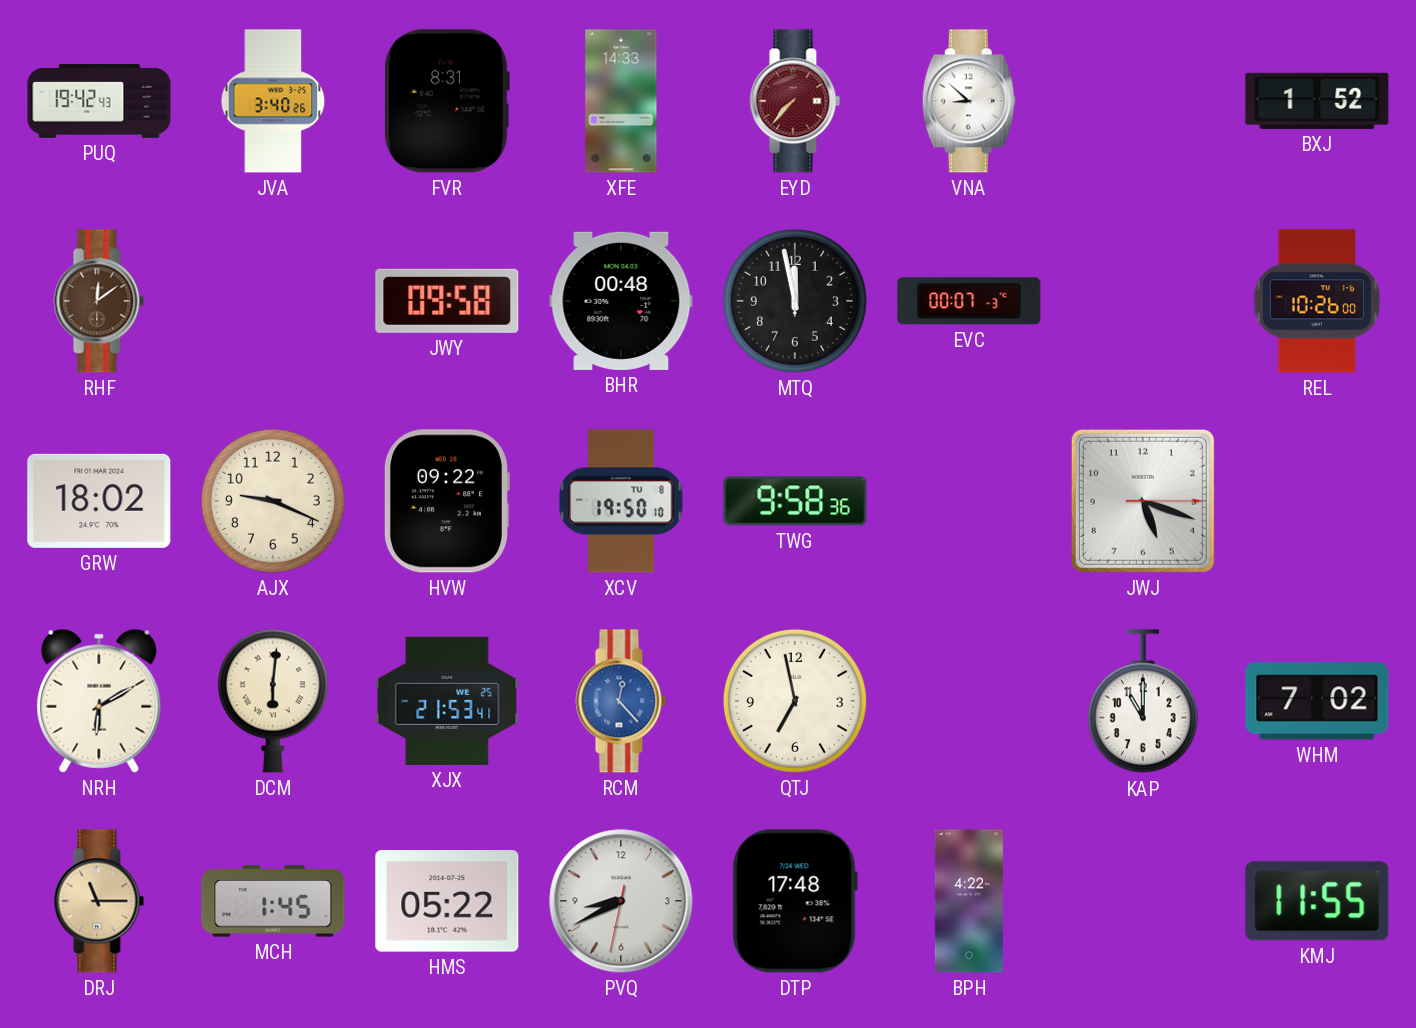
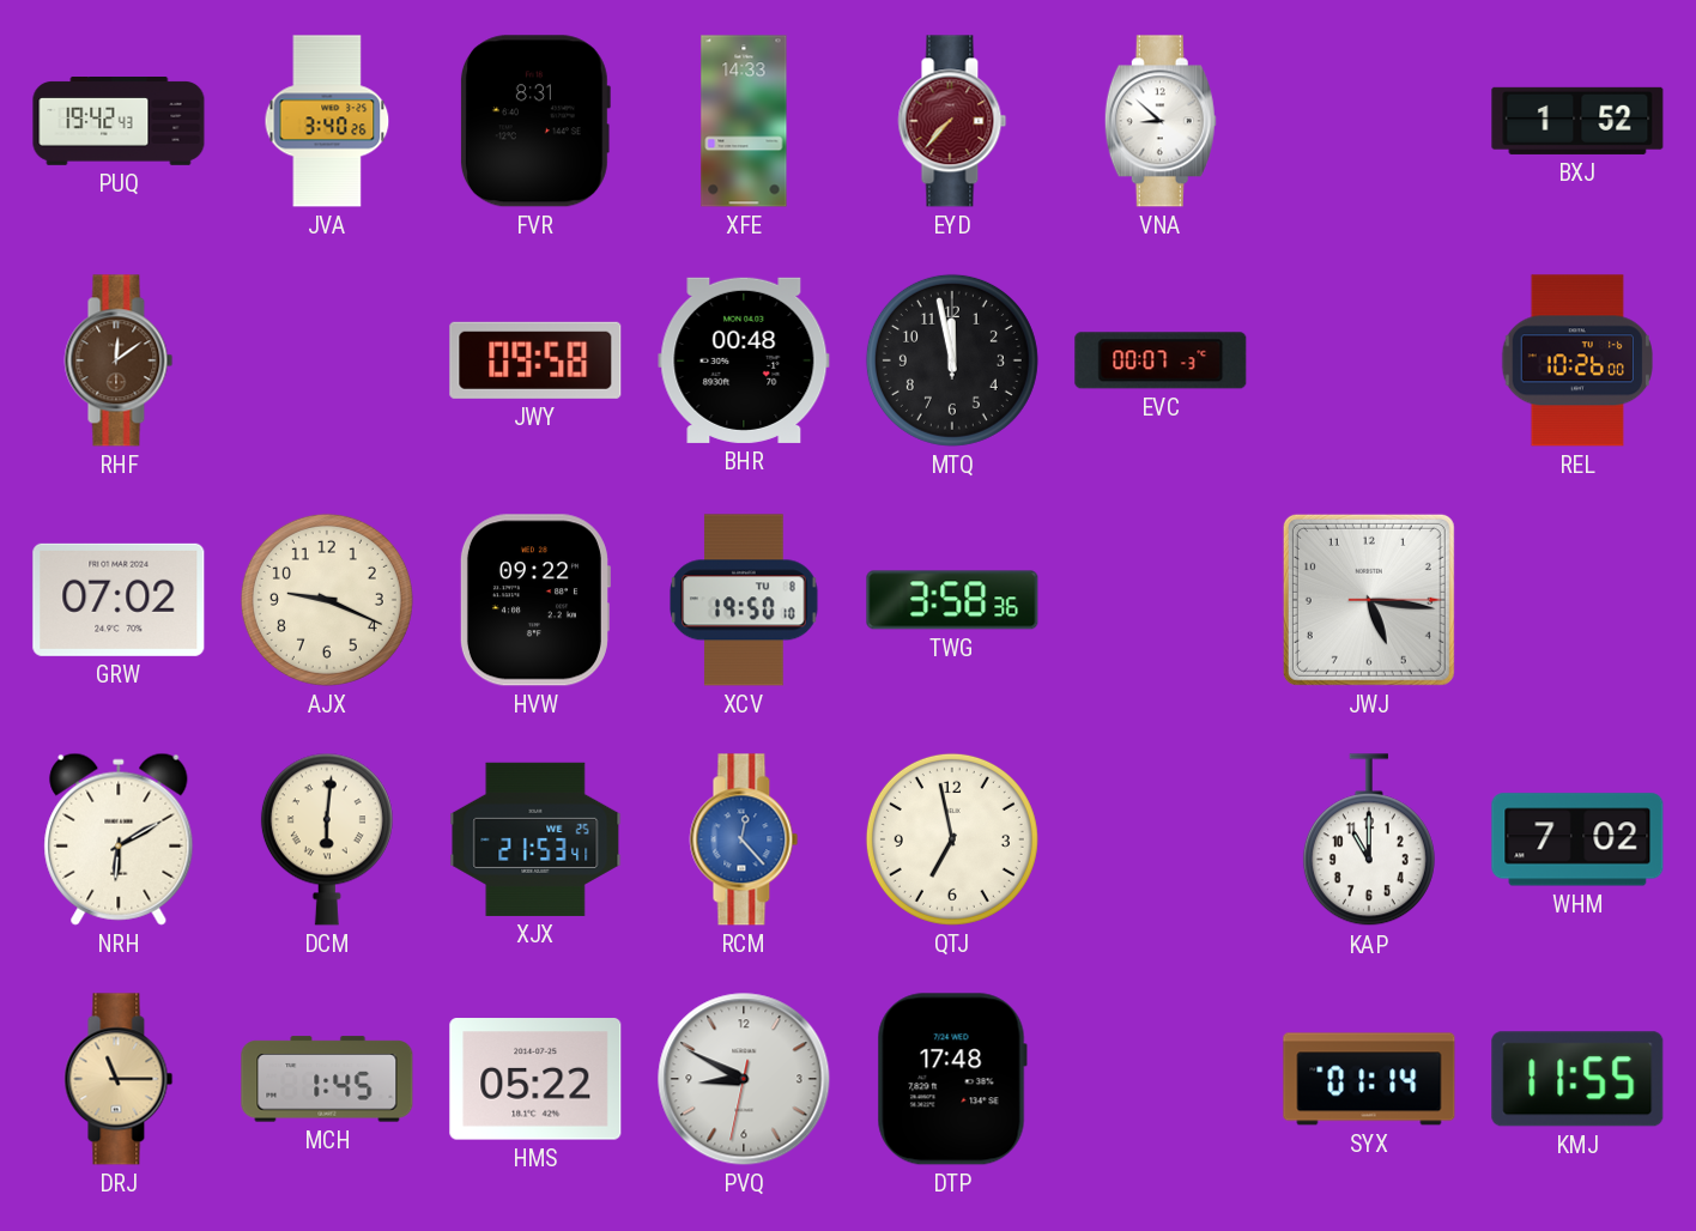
GRW: 18:02 -> 07:02
TWG: 9:58 -> 3:58
JWJ: 5:18 -> 5:16
PVQ: 8:40 -> 8:49
BPH: 4:22 -> none
SYX: none -> 01:14
